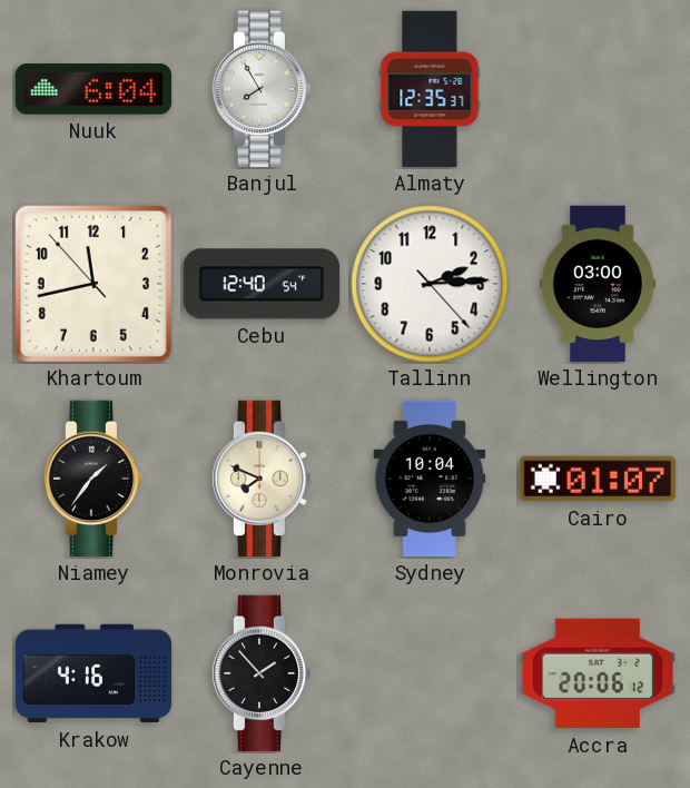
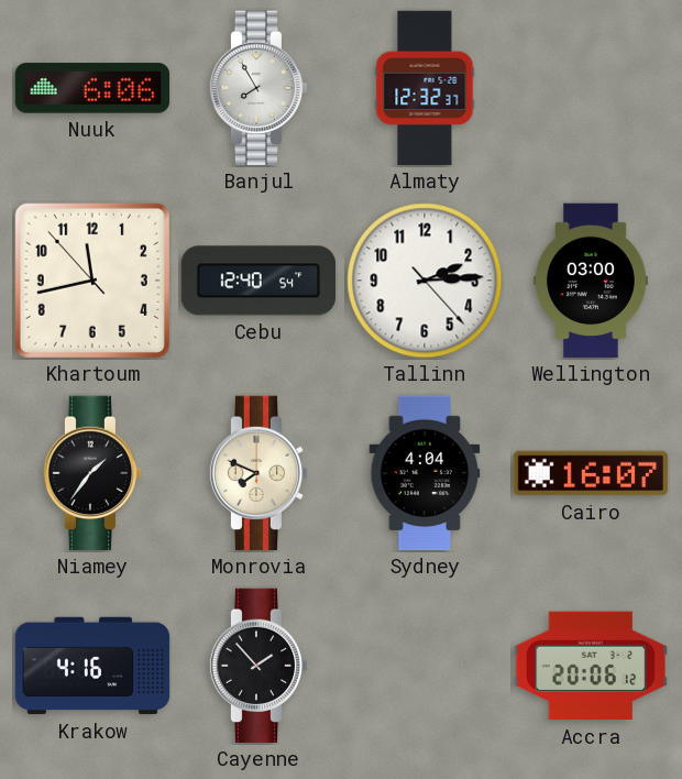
Nuuk: 6:04 -> 6:06
Almaty: 12:35 -> 12:32
Sydney: 10:04 -> 4:04
Cairo: 01:07 -> 16:07
